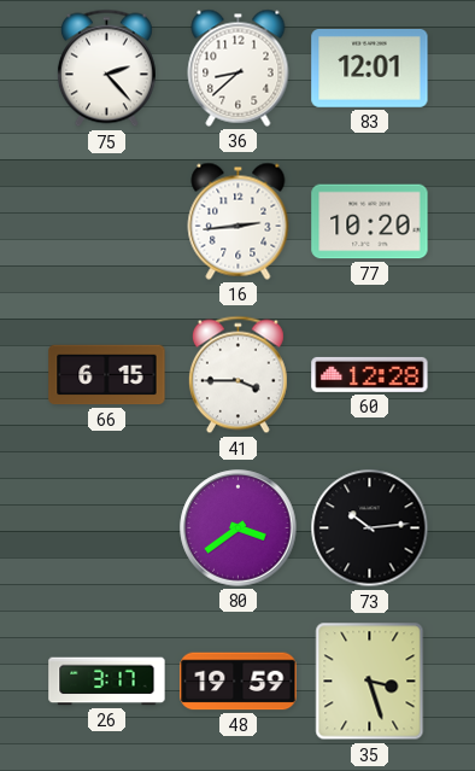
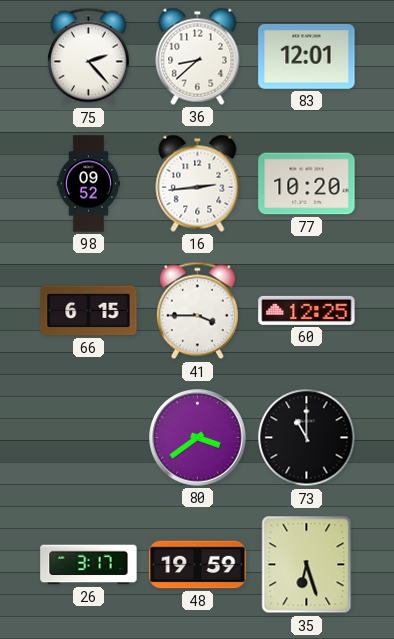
98: none -> 09:52
60: 12:28 -> 12:25
73: 10:14 -> 11:00
35: 3:27 -> 6:27
